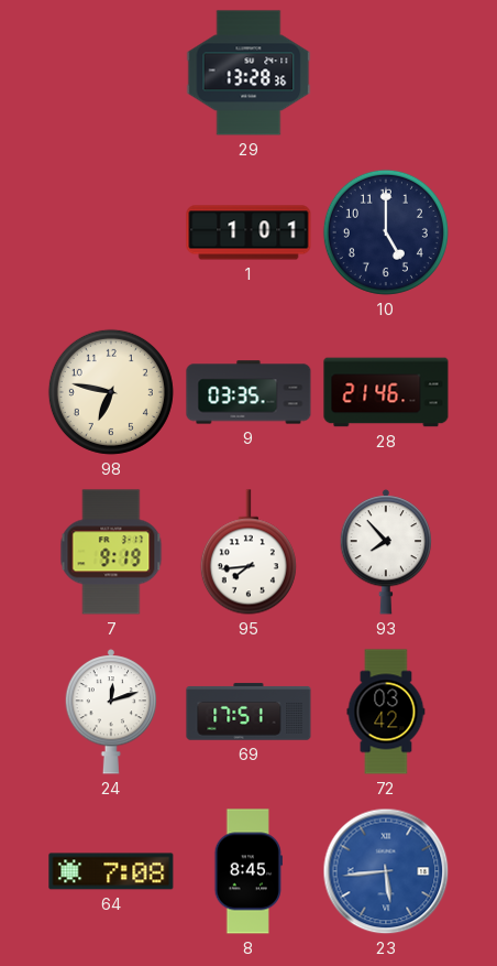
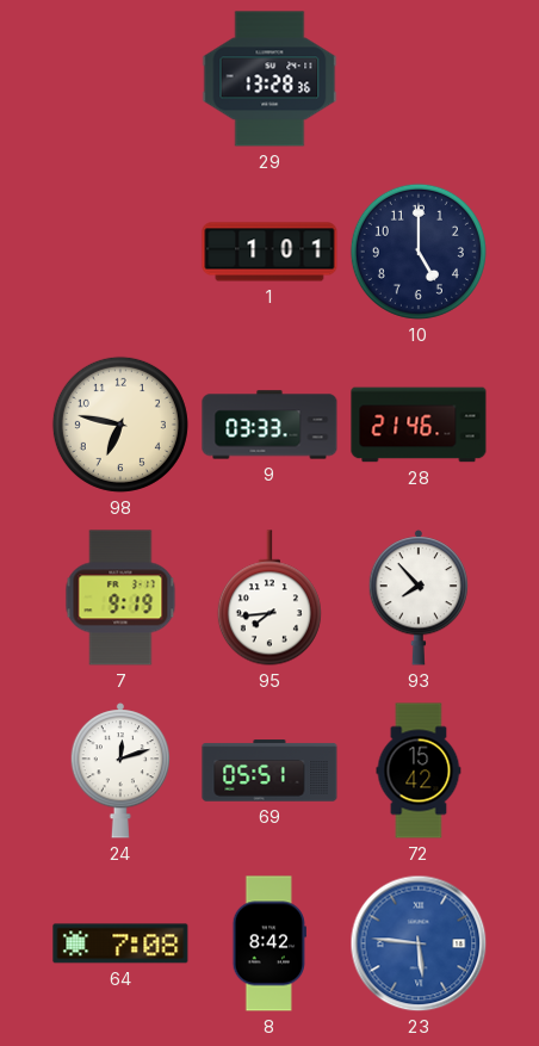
9: 03:35 -> 03:33
69: 17:51 -> 05:51
72: 03:42 -> 15:42
8: 8:45 -> 8:42
23: 5:44 -> 5:46
